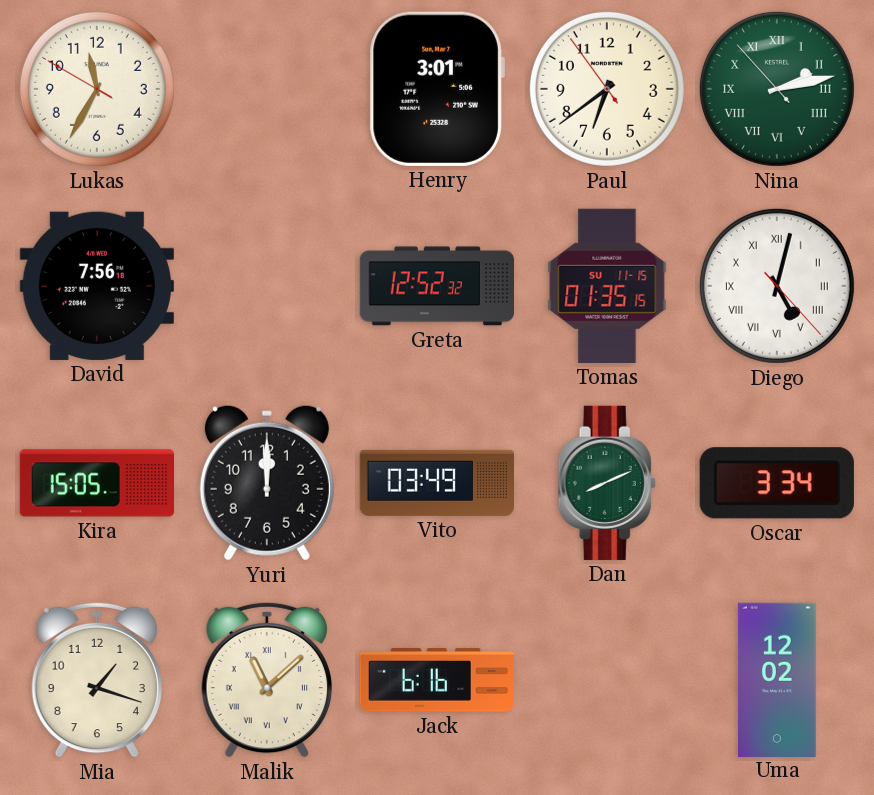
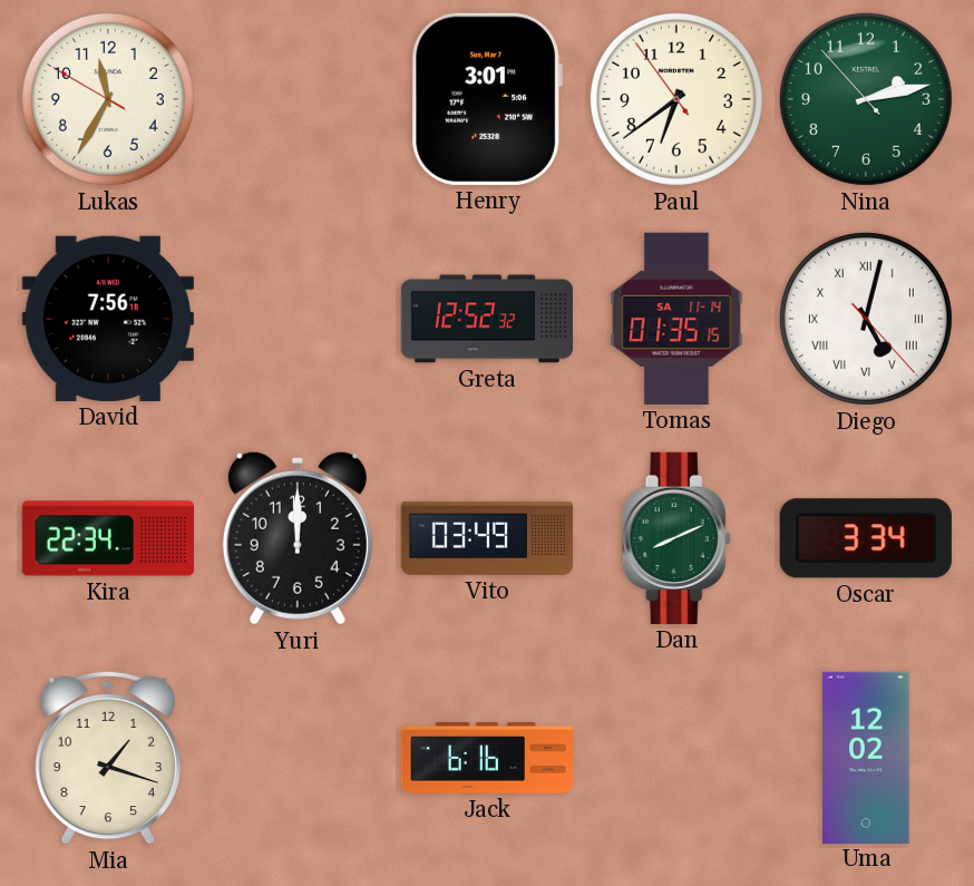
Nina numerals: Roman -> Arabic
Tomas date: SU 11-15 -> SA 11-14
Kira: 15:05 -> 22:34
Malik: 11:08 -> none
